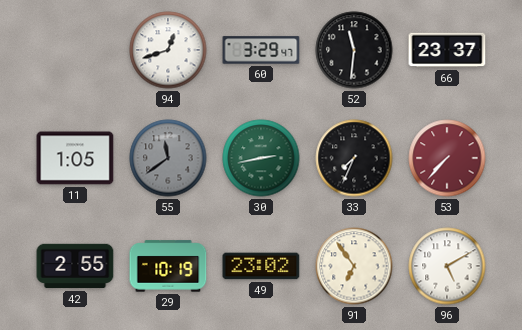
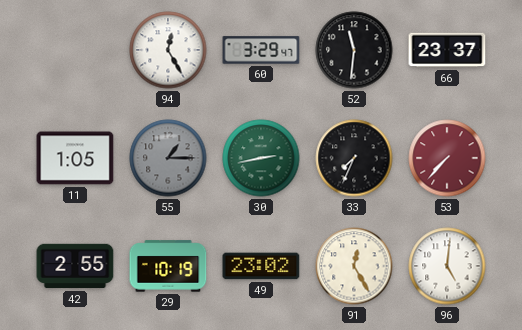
94: 12:42 -> 12:25
55: 11:39 -> 1:15
91: 6:54 -> 12:25
96: 5:10 -> 5:01
